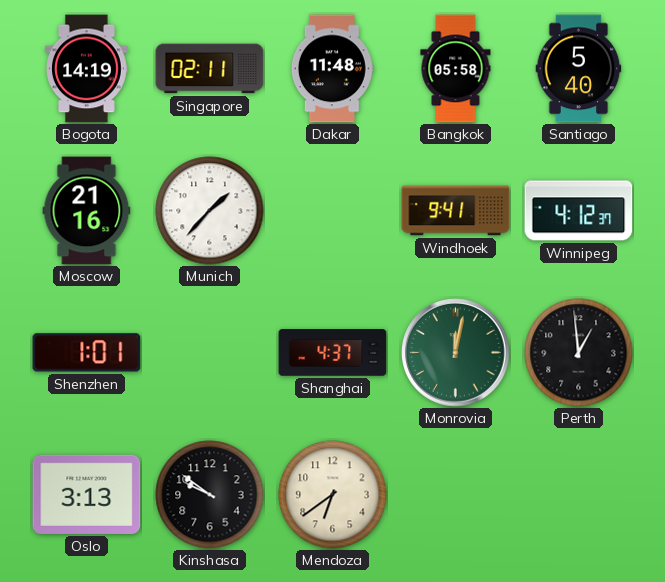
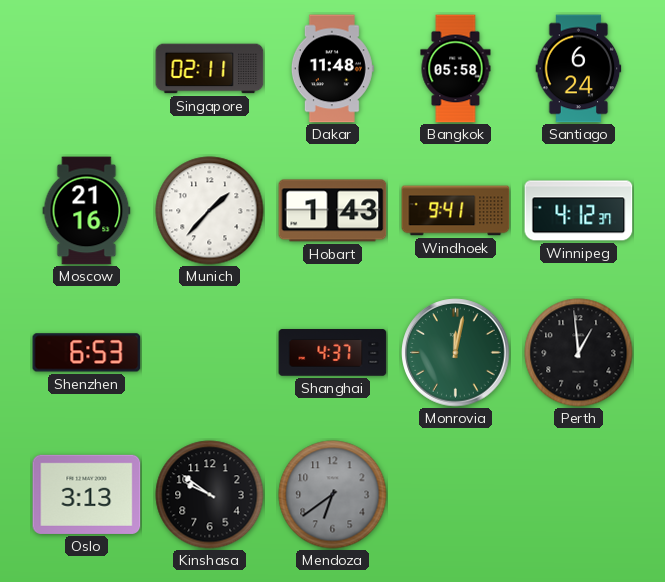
Bogota: 14:19 -> none
Santiago: 5:40 -> 6:24
Hobart: none -> 1:43
Shenzhen: 1:01 -> 6:53
Mendoza dial: cream -> grey
